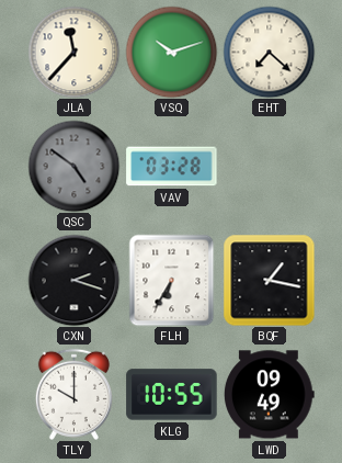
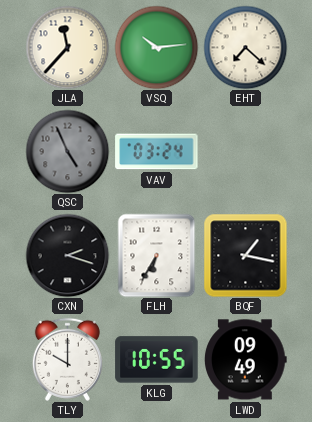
VSQ: 10:12 -> 10:14
QSC: 4:51 -> 4:56
VAV: 03:28 -> 03:24
